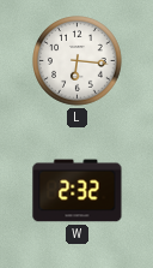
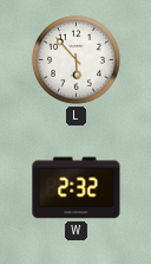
L: 6:16 -> 5:53
